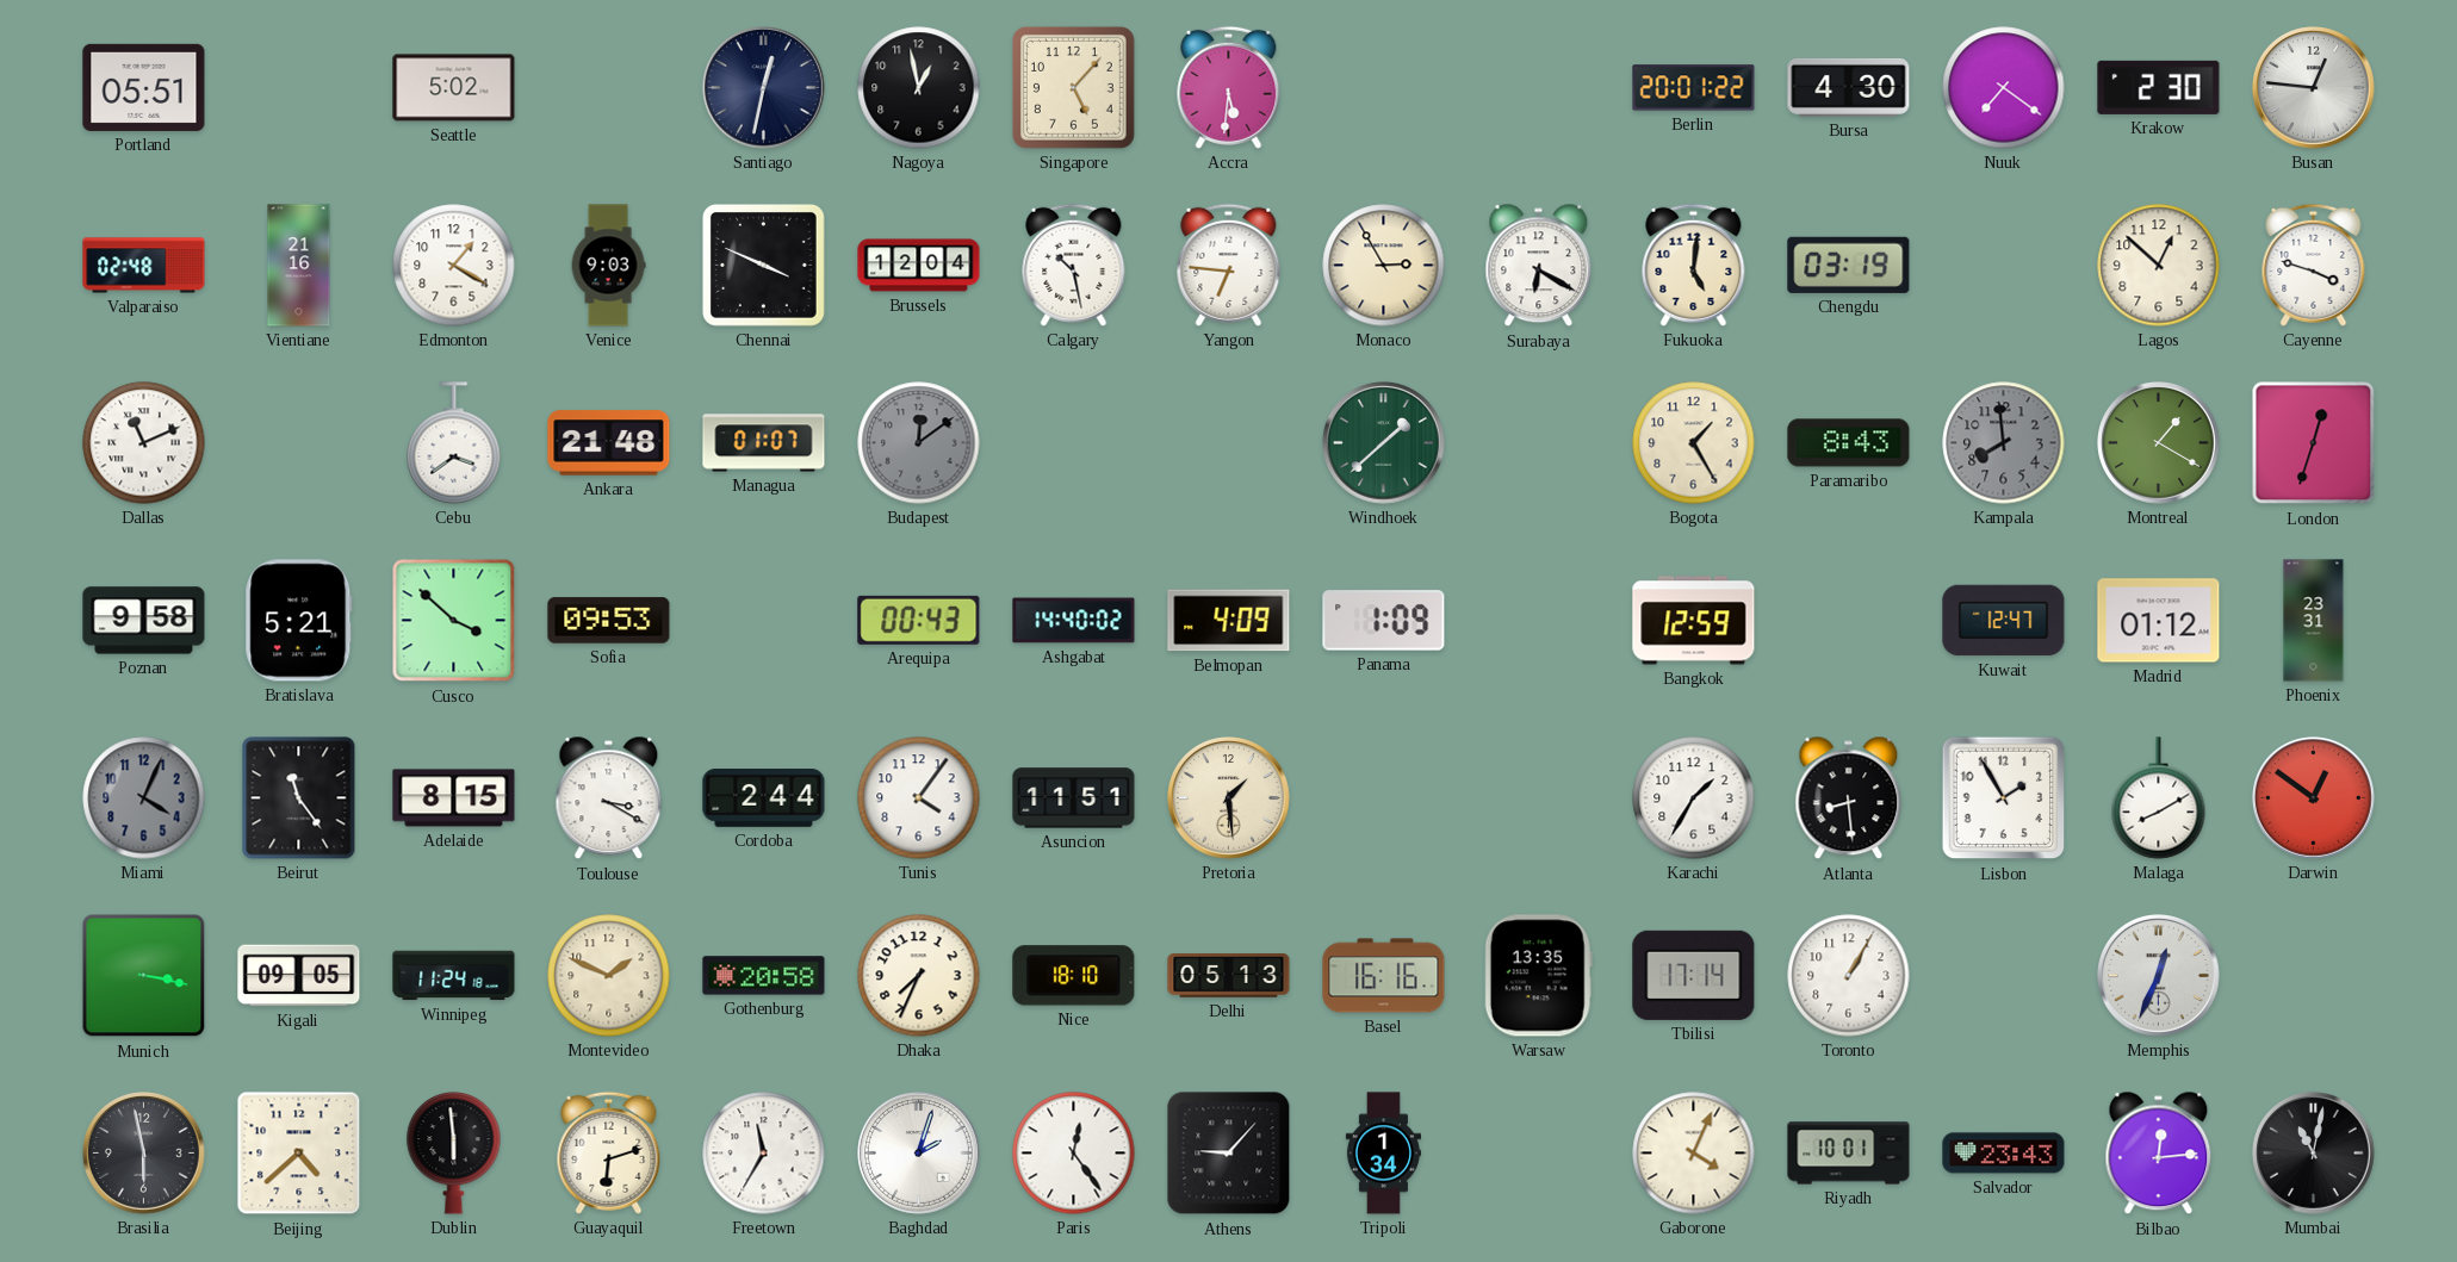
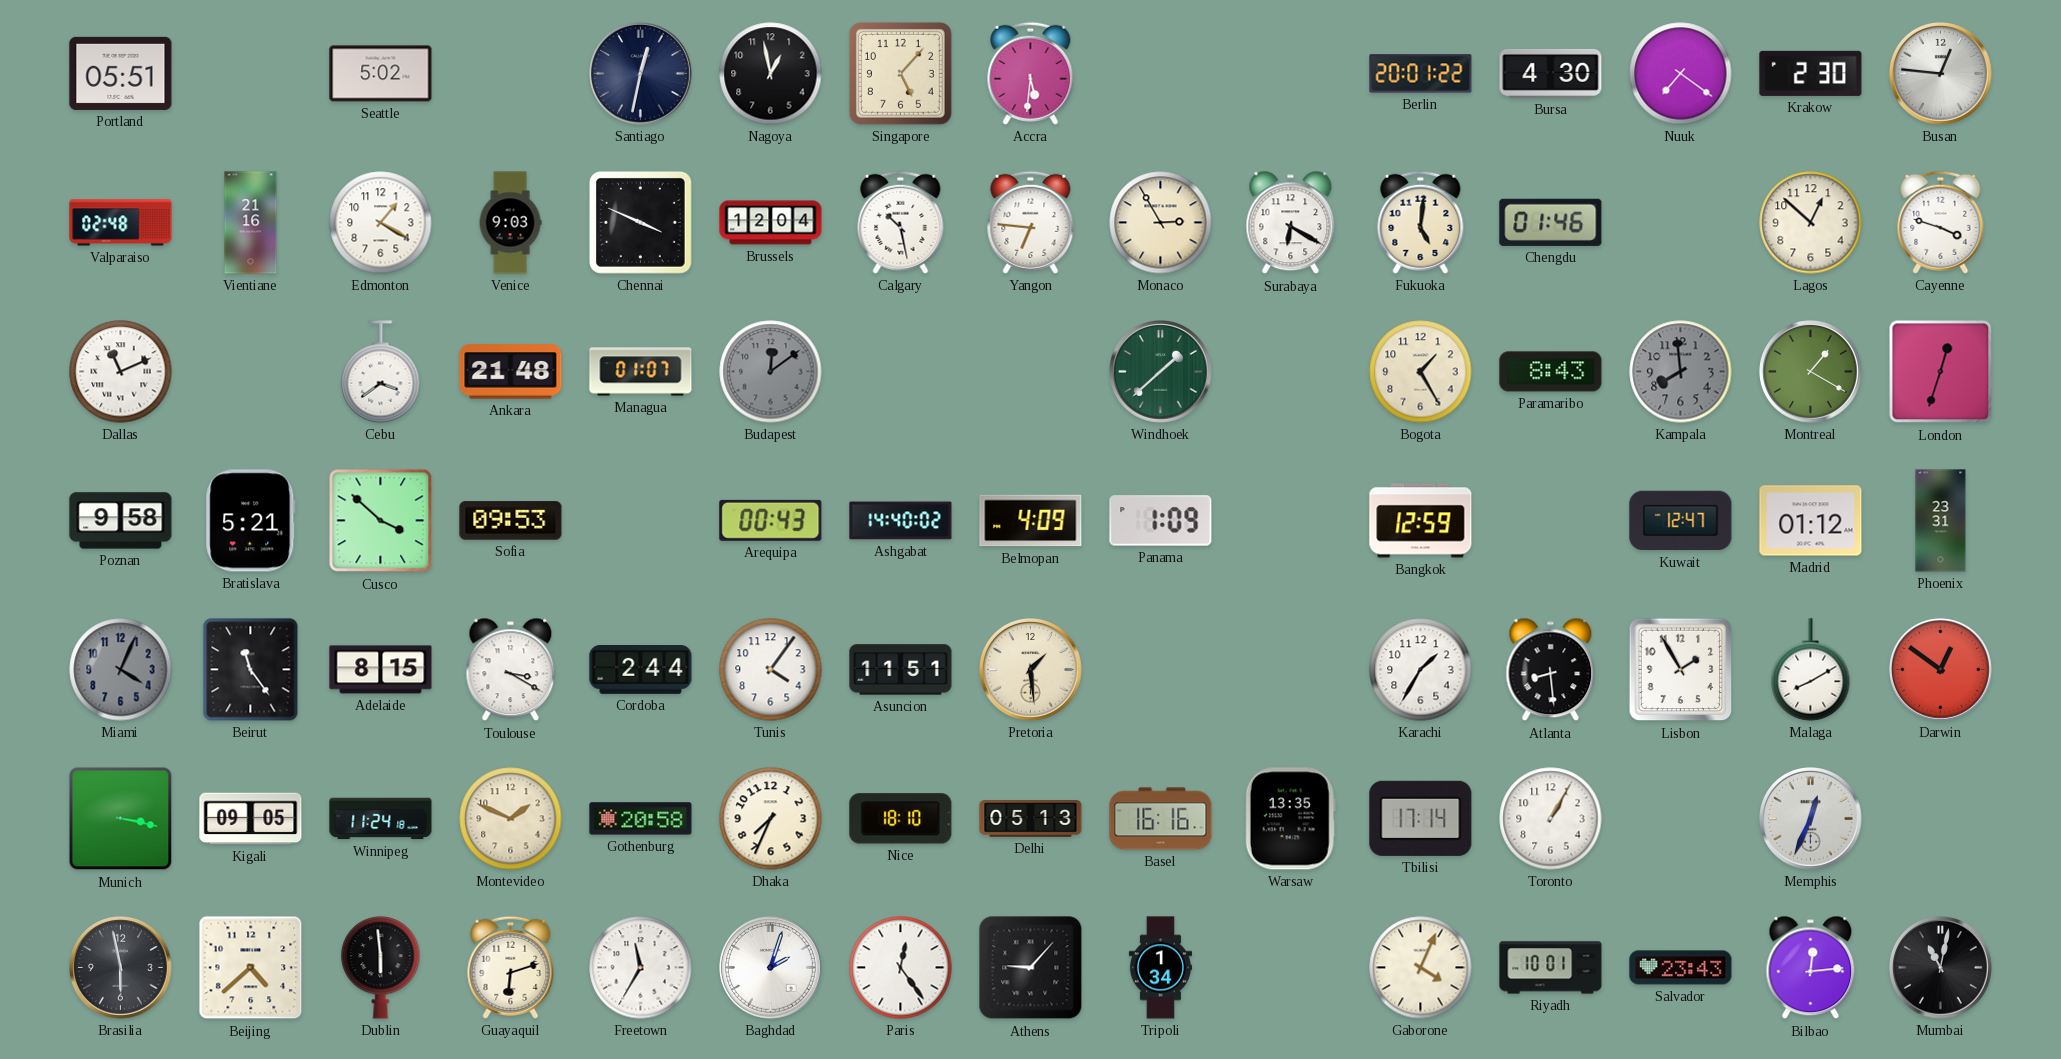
Chengdu: 03:19 -> 01:46
